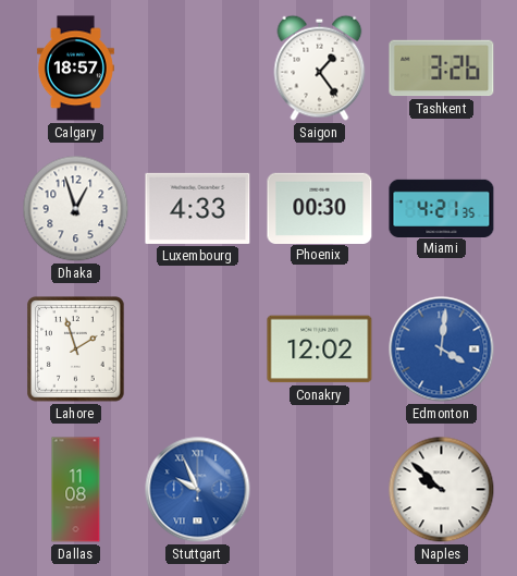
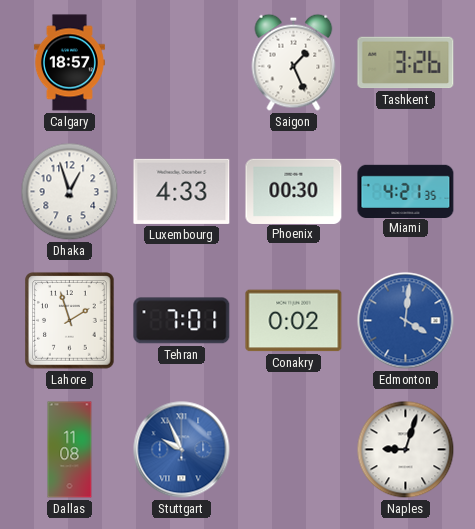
Saigon: 1:24 -> 1:26
Tehran: none -> 7:01
Conakry: 12:02 -> 0:02
Naples: 9:52 -> 9:03
